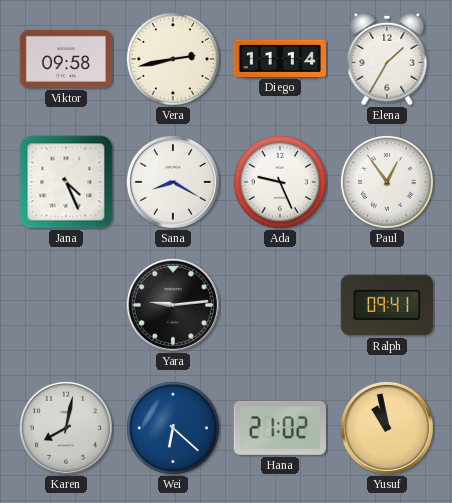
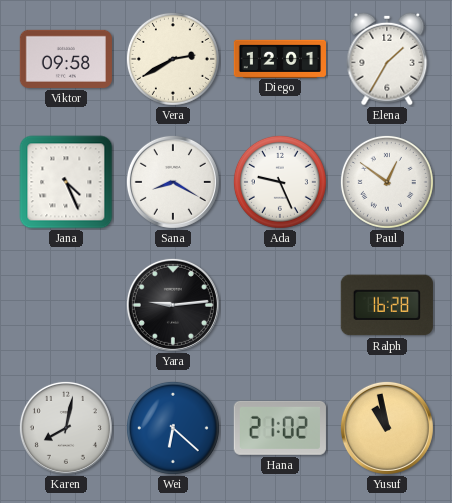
Vera: 2:43 -> 2:40
Diego: 11:14 -> 12:01
Paul: 12:54 -> 12:51
Ralph: 09:41 -> 16:28
